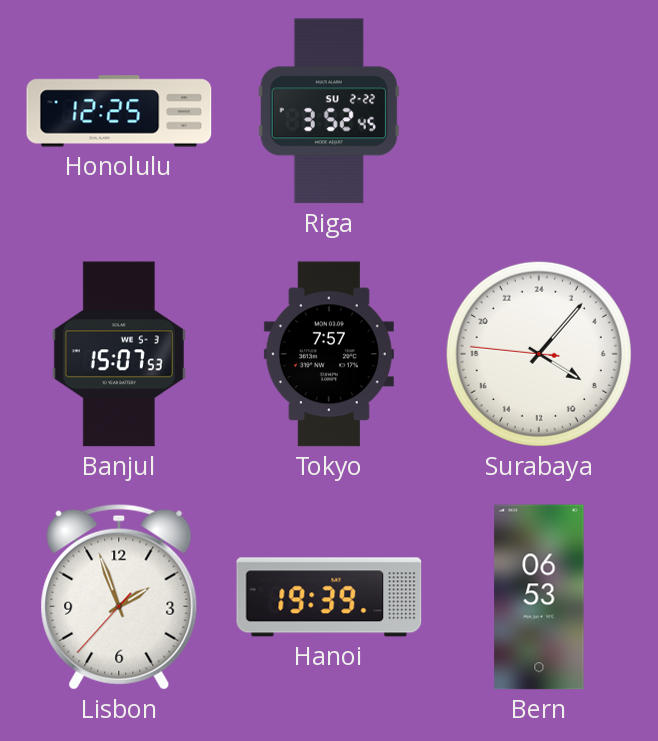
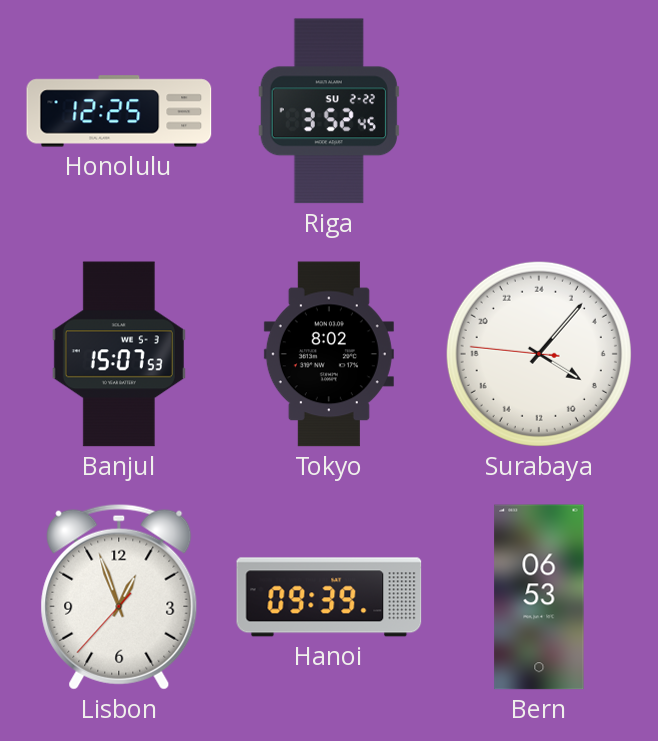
Tokyo: 7:57 -> 8:02
Lisbon: 1:56 -> 12:56
Hanoi: 19:39 -> 09:39
